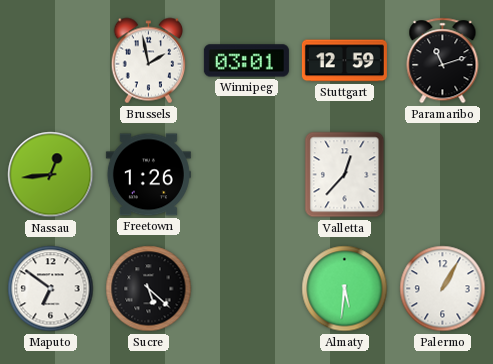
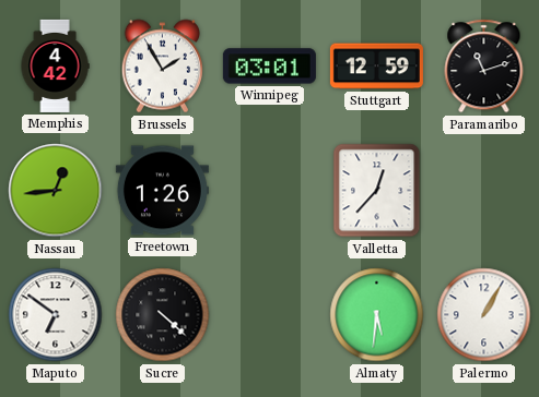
Memphis: none -> 4:42
Brussels: 1:58 -> 1:55
Sucre: 5:22 -> 4:22
